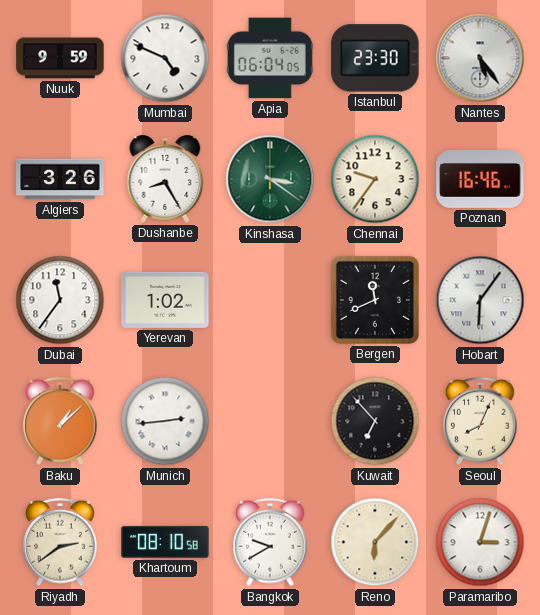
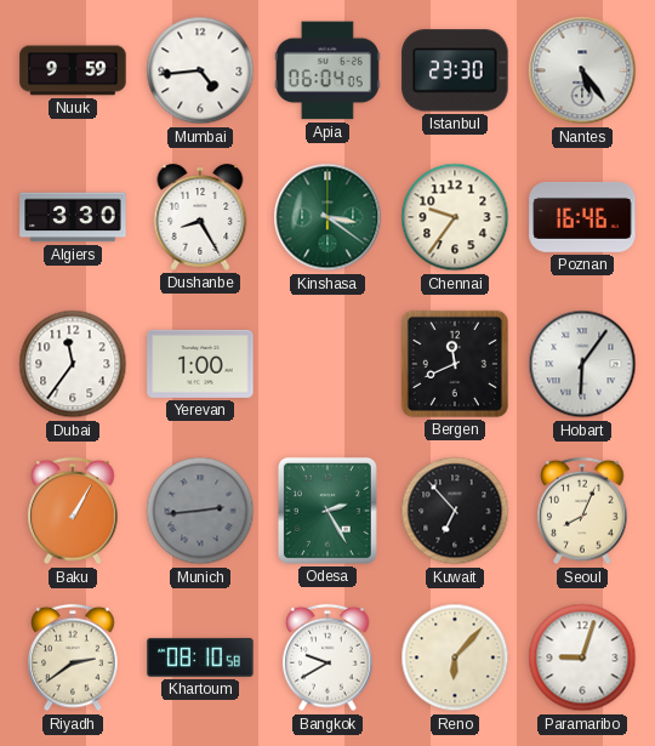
Mumbai: 4:49 -> 4:44
Algiers: 3:26 -> 3:30
Yerevan: 1:02 -> 1:00
Baku: 1:08 -> 1:05
Munich dial: white -> grey
Odesa: none -> 2:25
Paramaribo: 3:03 -> 9:03
